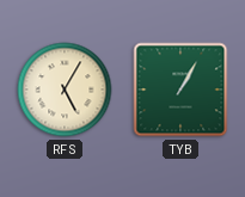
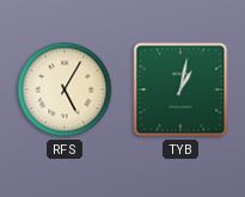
TYB: 1:05 -> 1:02
